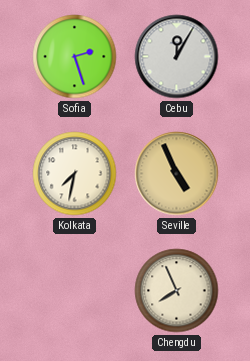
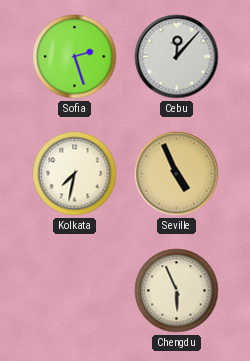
Cebu: 12:05 -> 12:07
Chengdu: 7:56 -> 5:56
